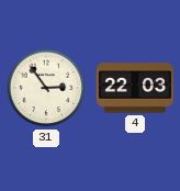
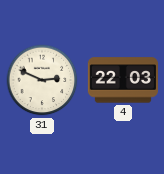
31: 2:54 -> 2:49
